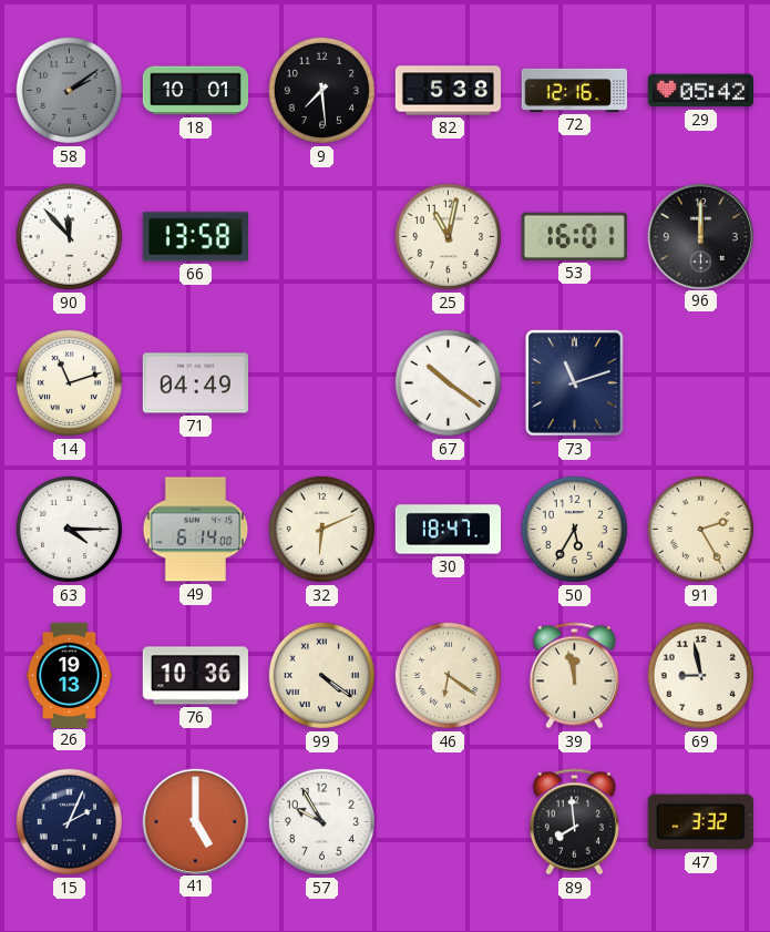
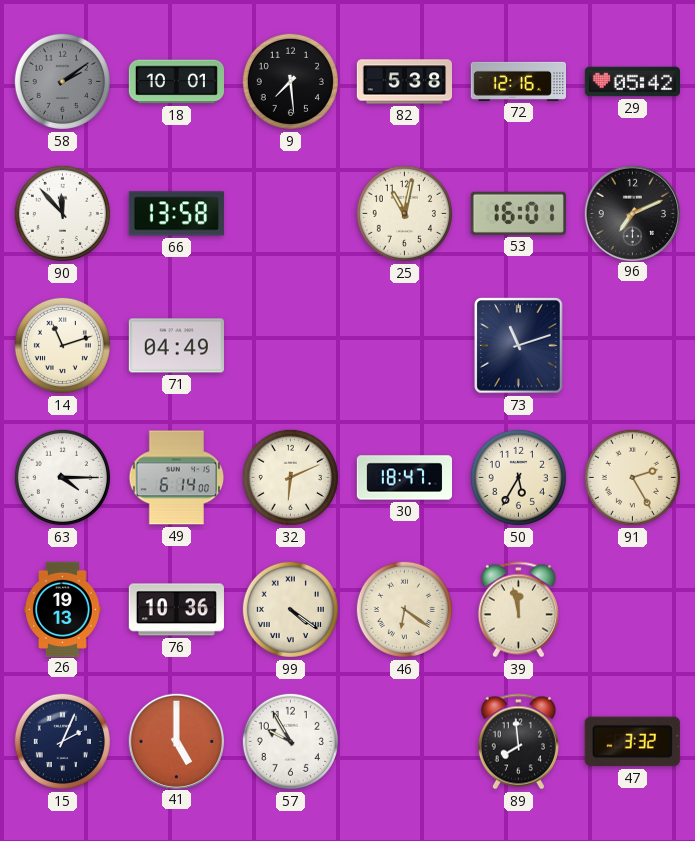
96: 12:00 -> 7:11
67: 10:21 -> none
69: 8:58 -> none
